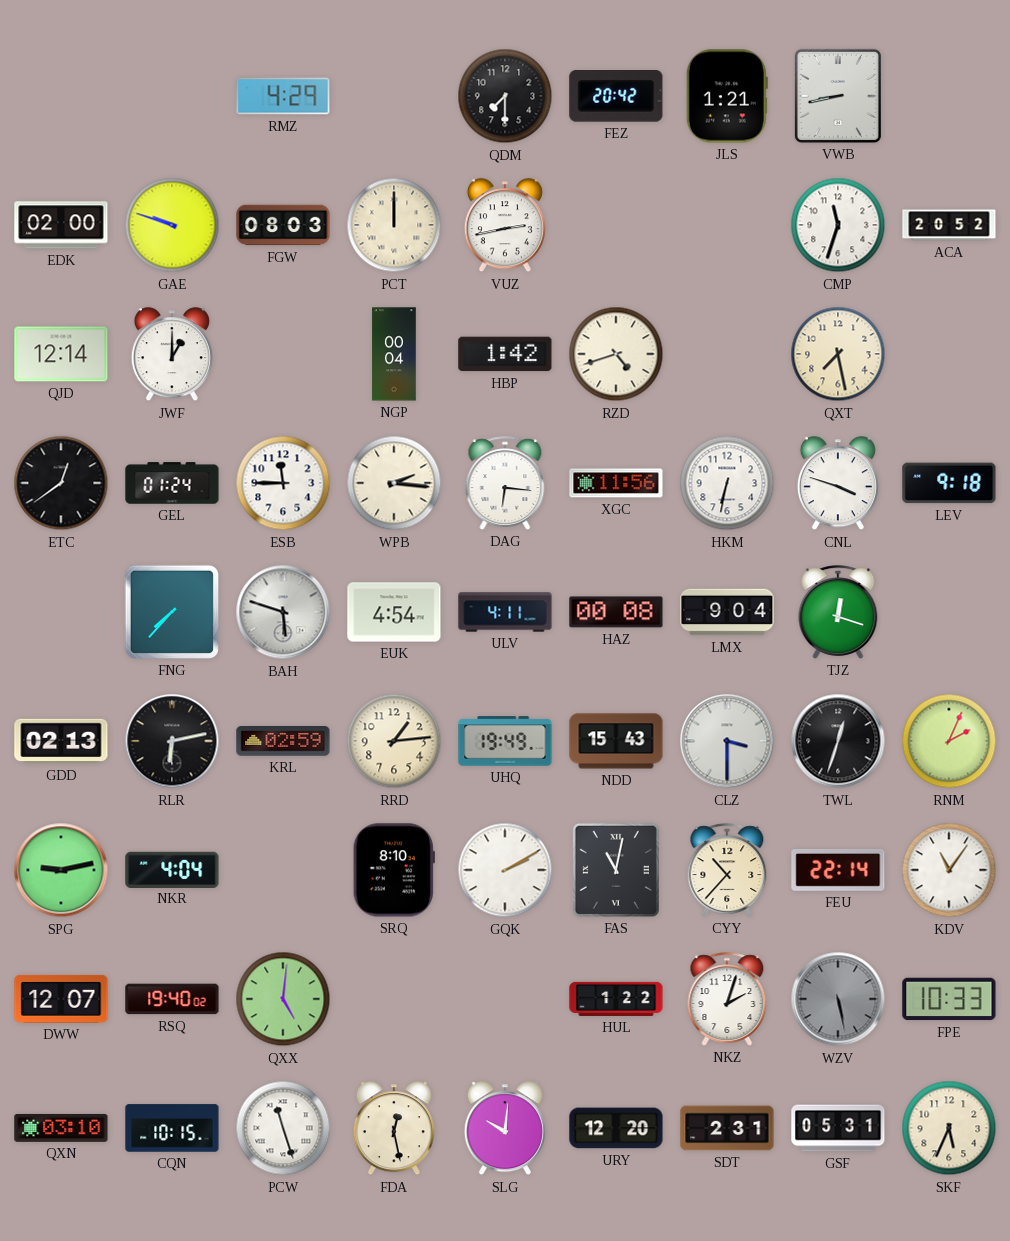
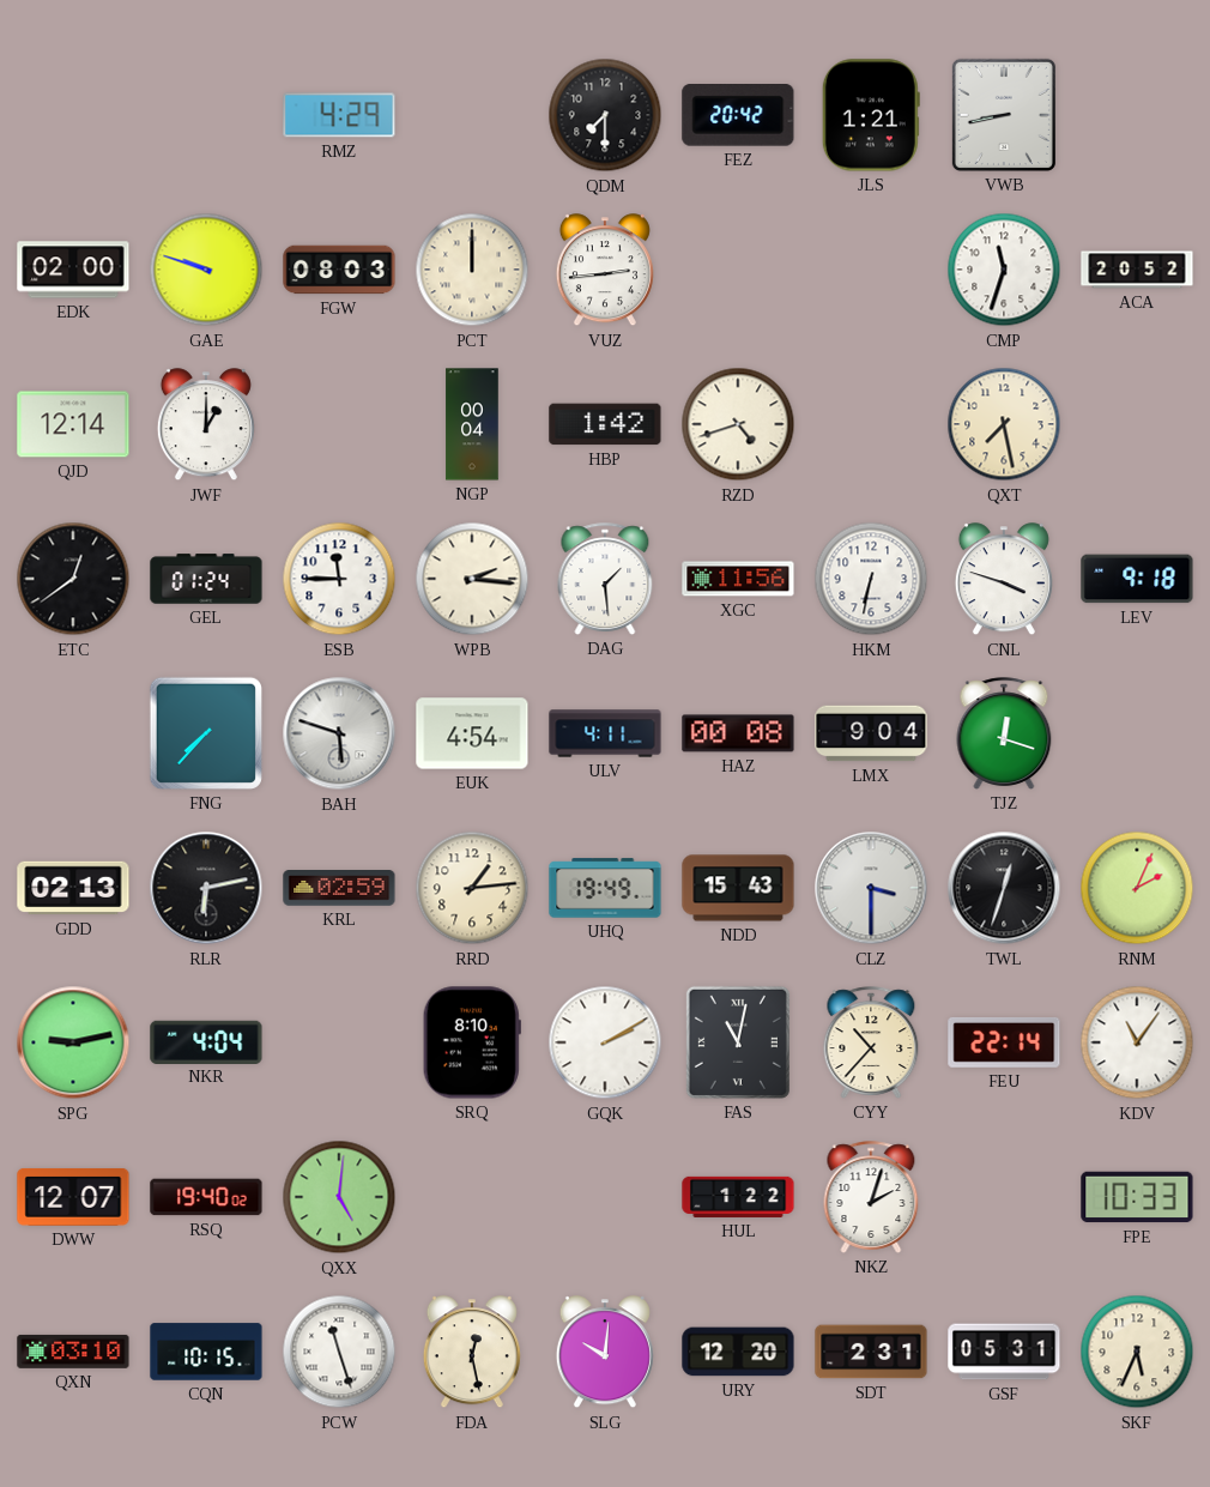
VUZ: 2:43 -> 2:44
DAG: 6:16 -> 1:29
WZV: 5:28 -> none
